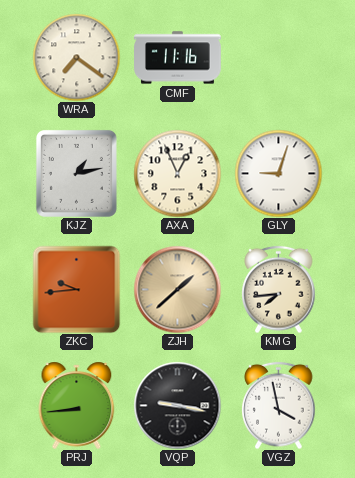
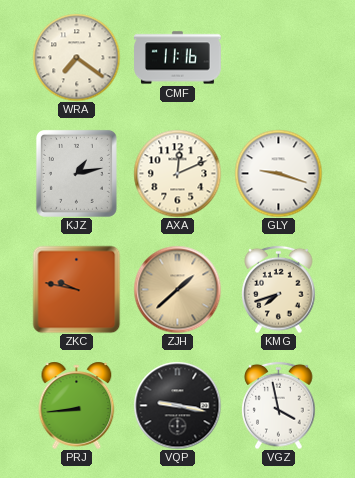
AXA: 12:56 -> 12:11
GLY: 9:03 -> 9:18
ZKC: 9:44 -> 9:47
KMG: 7:44 -> 7:42
